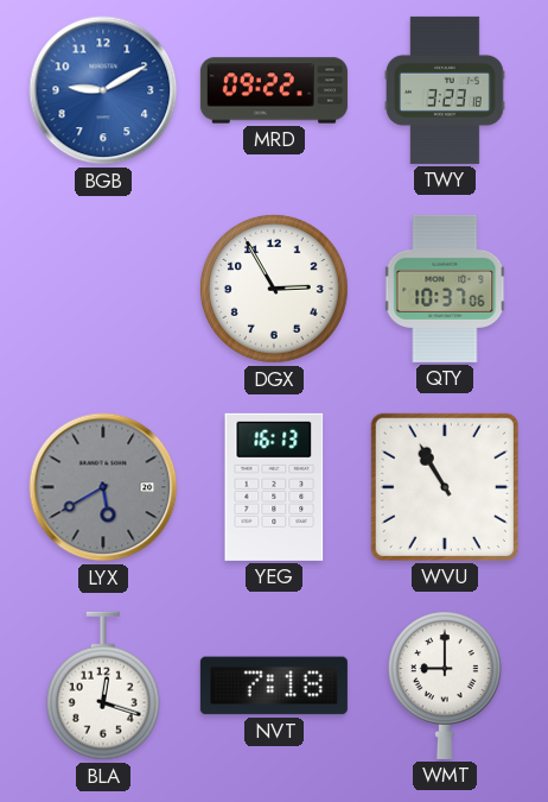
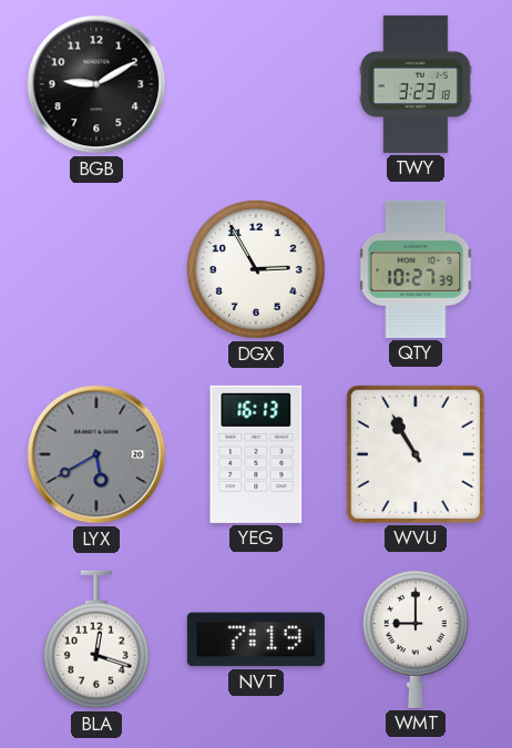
BGB dial: blue -> black
MRD: 09:22 -> none
QTY: 10:37 -> 10:27
NVT: 7:18 -> 7:19
